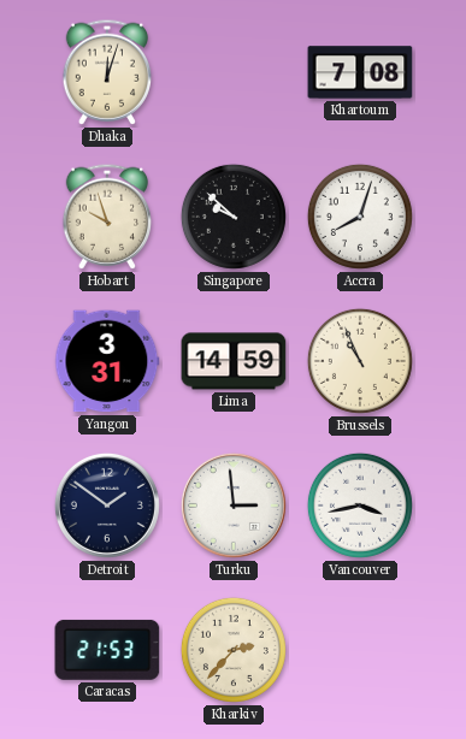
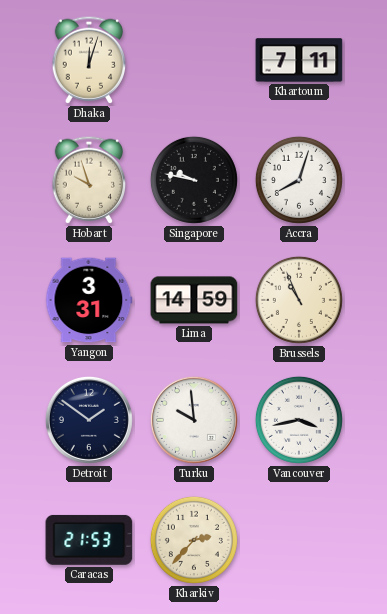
Khartoum: 7:08 -> 7:11
Singapore: 9:52 -> 9:47
Turku: 2:59 -> 9:59
